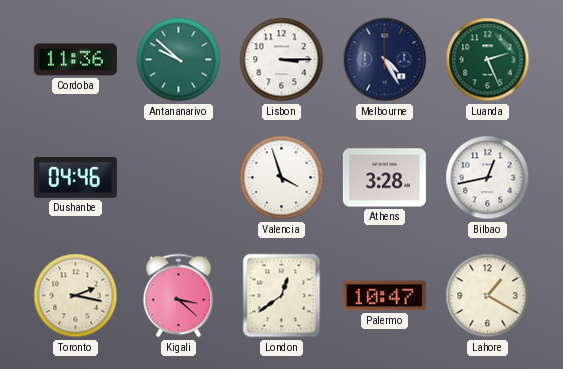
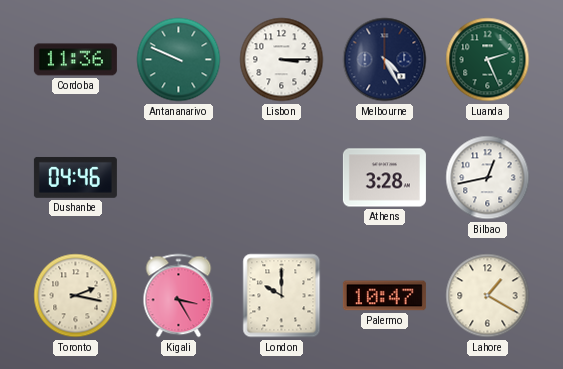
Antananarivo: 9:52 -> 9:49
Valencia: 3:57 -> none
Kigali: 3:22 -> 3:25
London: 12:39 -> 10:00
